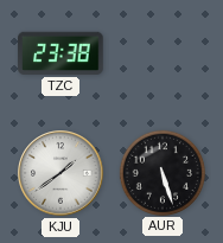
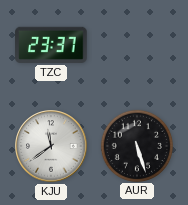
TZC: 23:38 -> 23:37
KJU: 1:39 -> 11:39
